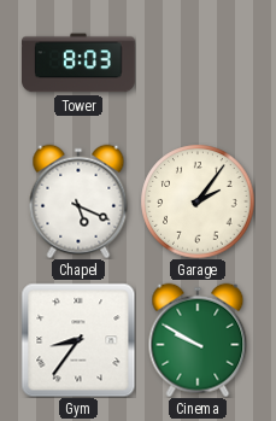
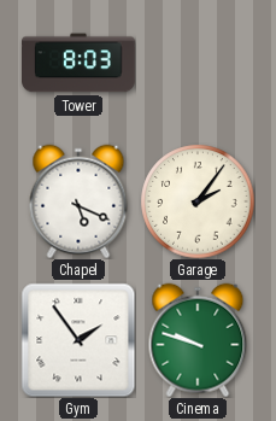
Gym: 8:36 -> 1:54
Cinema: 9:50 -> 9:48
